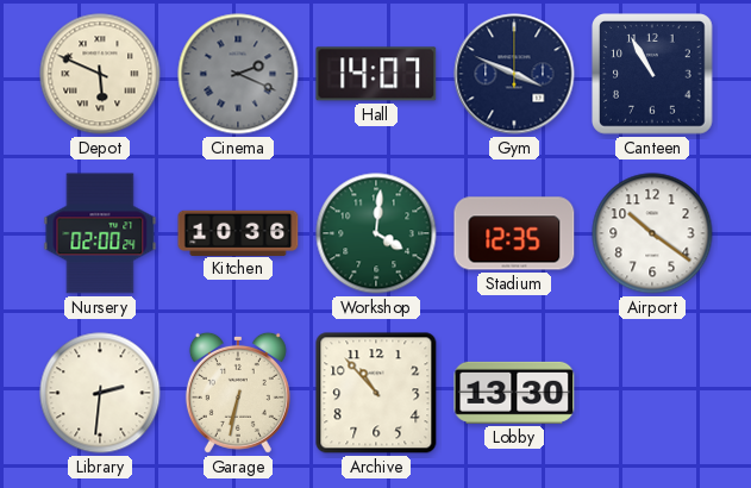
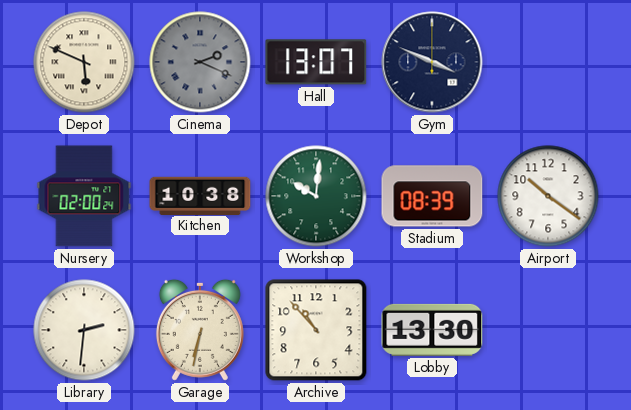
Hall: 14:07 -> 13:07
Canteen: 10:55 -> none
Kitchen: 10:36 -> 10:38
Workshop: 4:01 -> 10:01
Stadium: 12:35 -> 08:39
